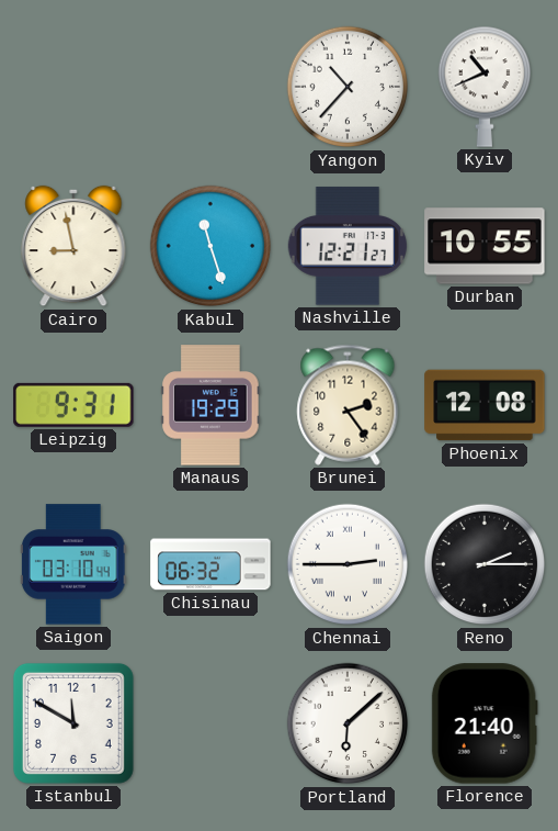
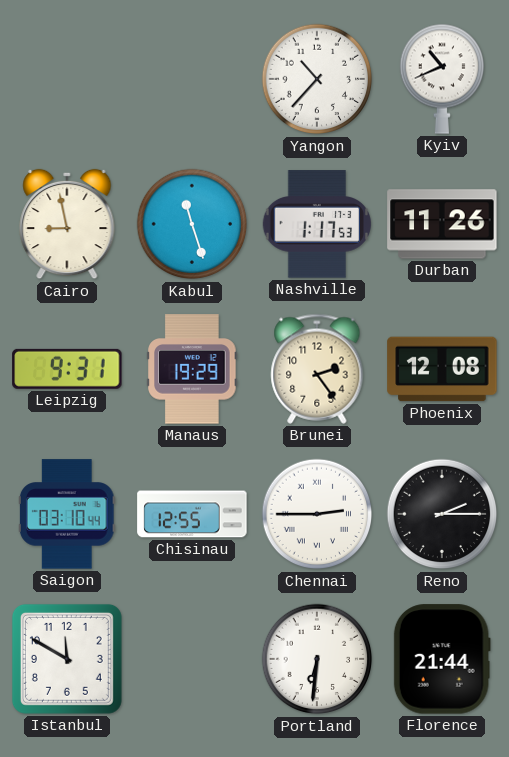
Nashville: 12:21 -> 1:17
Durban: 10:55 -> 11:26
Chisinau: 06:32 -> 12:55
Portland: 6:08 -> 6:31
Florence: 21:40 -> 21:44
